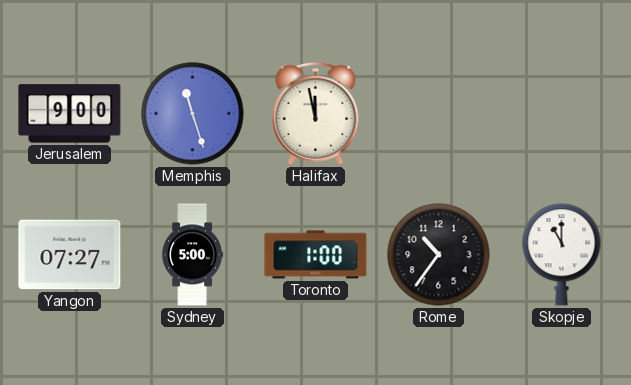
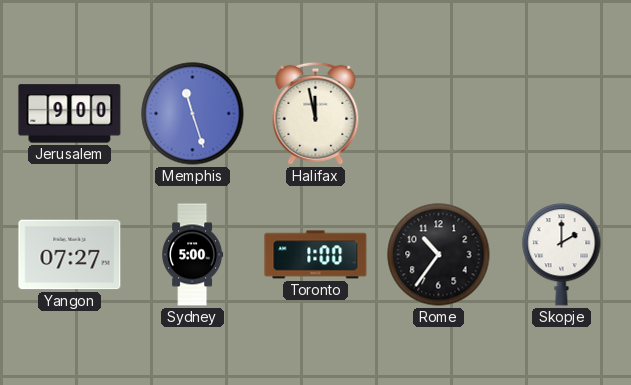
Skopje: 11:00 -> 2:00
